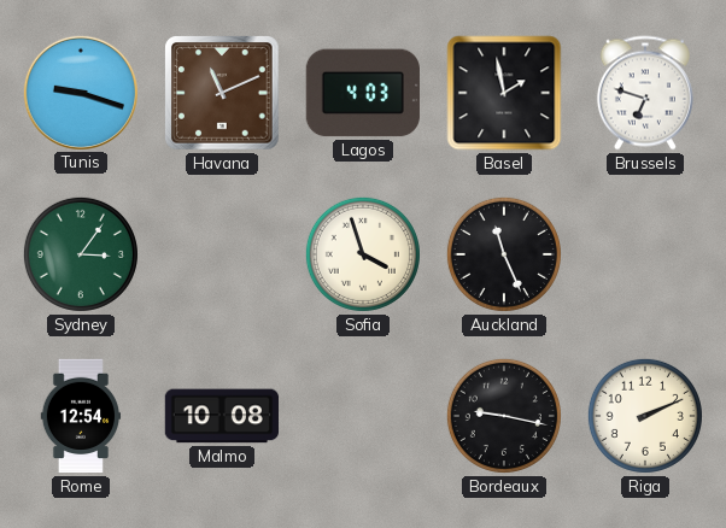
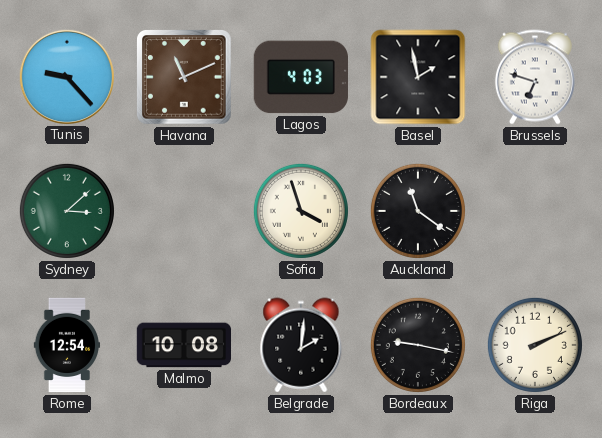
Tunis: 9:18 -> 9:23
Sydney: 3:06 -> 3:08
Auckland: 11:26 -> 11:21
Belgrade: none -> 2:01
